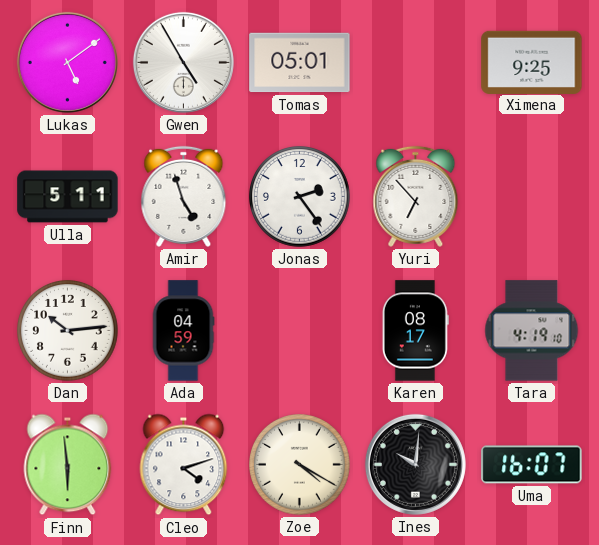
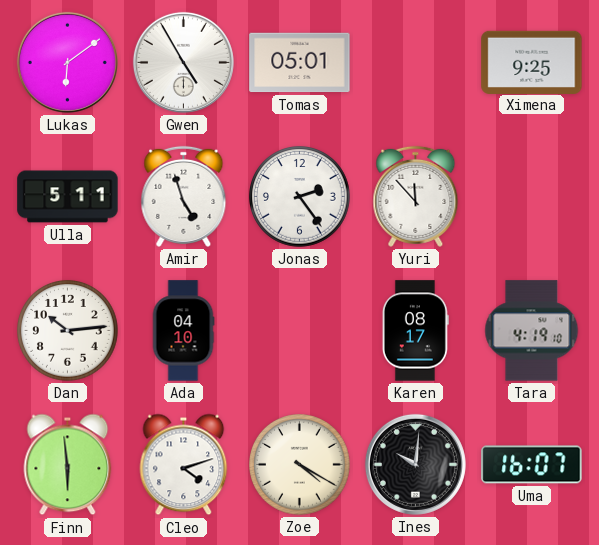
Lukas: 5:09 -> 6:09
Yuri: 6:53 -> 11:53
Ada: 04:59 -> 04:10
